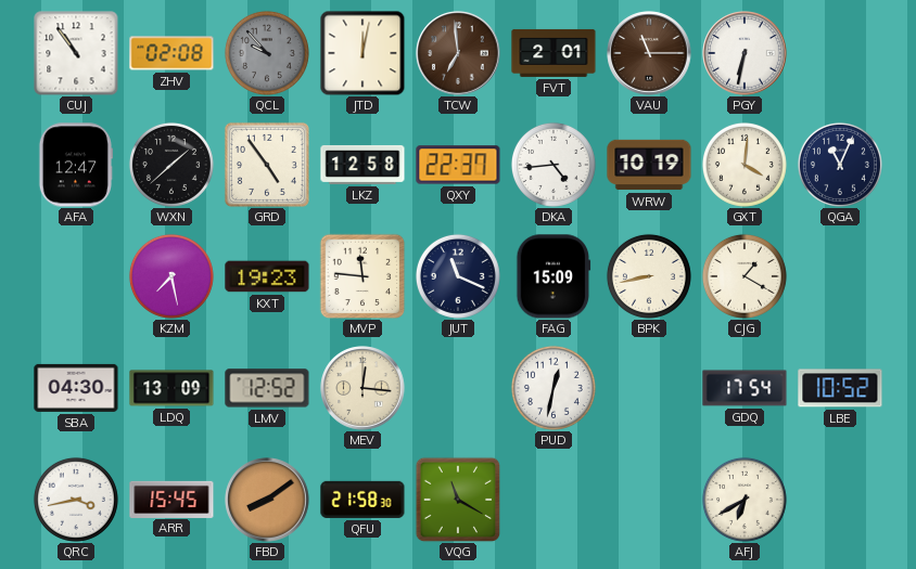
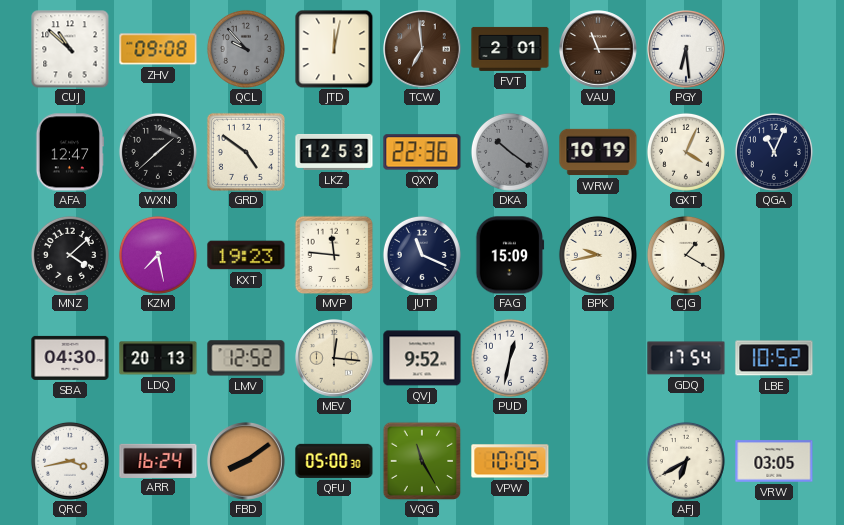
CUJ: 10:54 -> 10:52
ZHV: 02:08 -> 09:08
PGY: 6:32 -> 6:29
GRD: 4:54 -> 4:51
LKZ: 12:58 -> 12:53
QXY: 22:37 -> 22:36
DKA: 4:44 -> 10:21
DKA dial: white -> grey
GXT: 4:01 -> 4:04
MNZ: none -> 4:08
BPK: 8:43 -> 9:43
LDQ: 13:09 -> 20:13
QVJ: none -> 9:52
ARR: 15:45 -> 16:24
QFU: 21:58 -> 05:00
VQG: 11:20 -> 11:25
VPW: none -> 10:05
VRW: none -> 03:05
